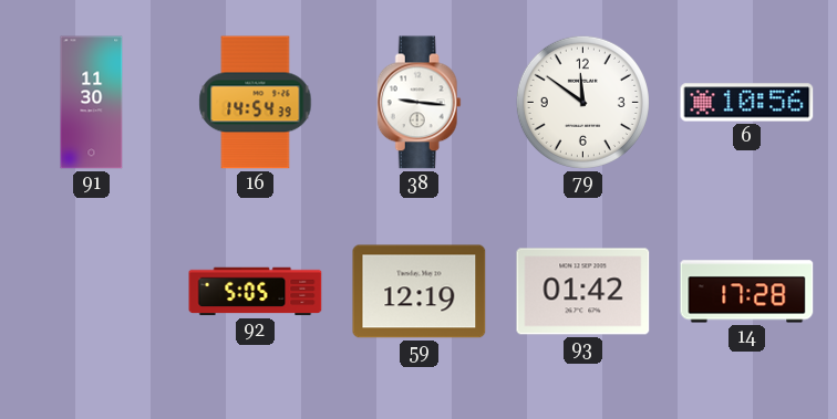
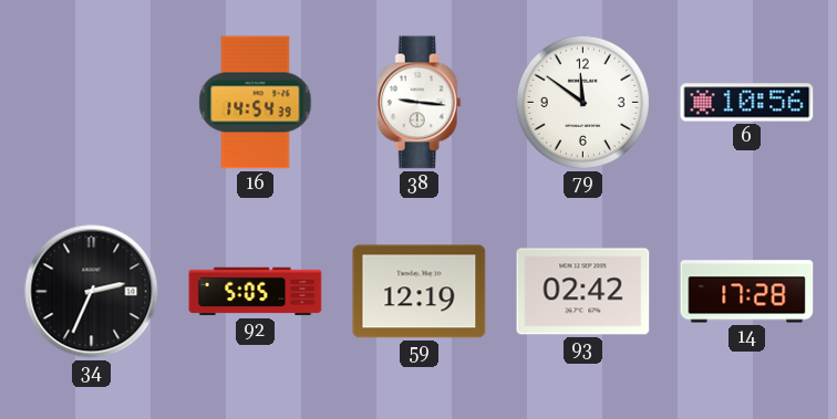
91: 11:30 -> none
34: none -> 2:34
93: 01:42 -> 02:42
